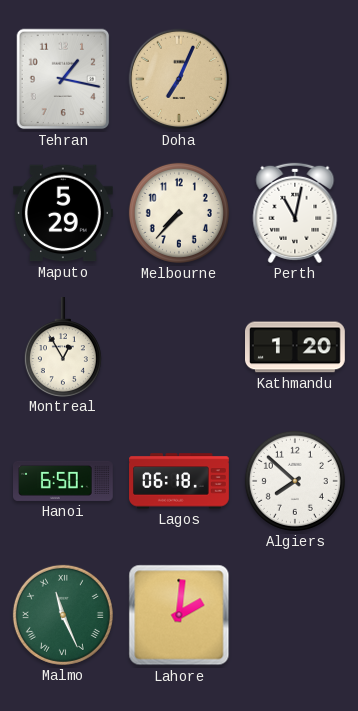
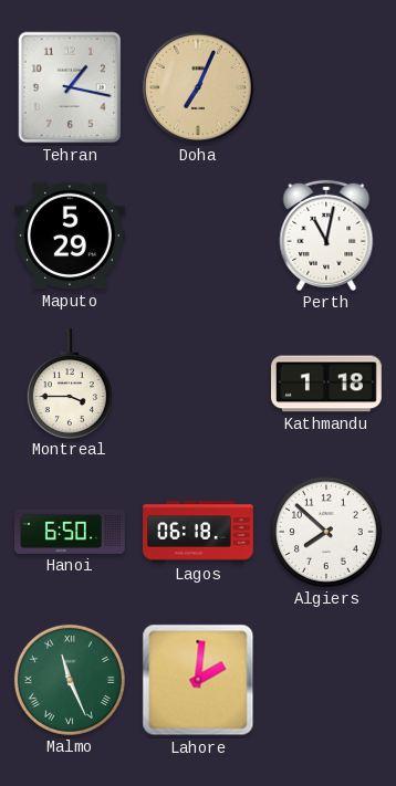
Melbourne: 7:37 -> none
Montreal: 12:55 -> 3:45
Kathmandu: 1:20 -> 1:18
